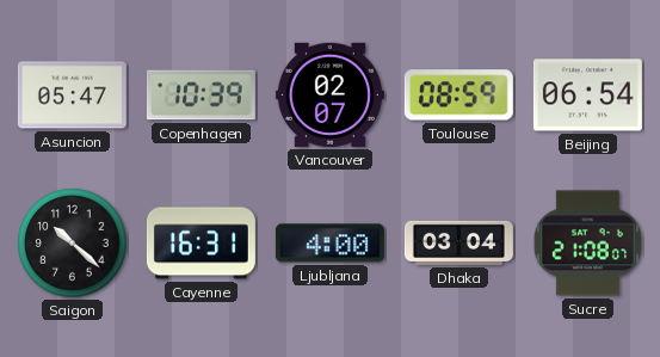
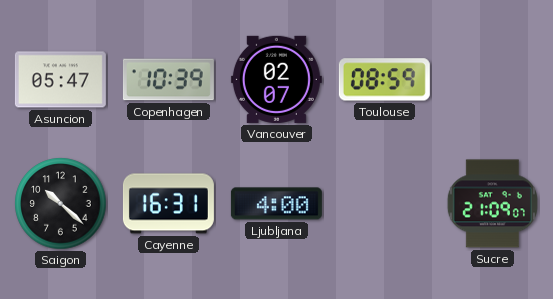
Beijing: 06:54 -> none
Dhaka: 03:04 -> none
Sucre: 21:08 -> 21:09
